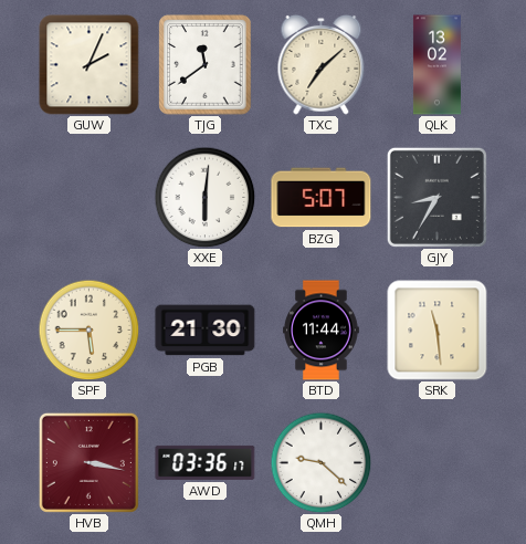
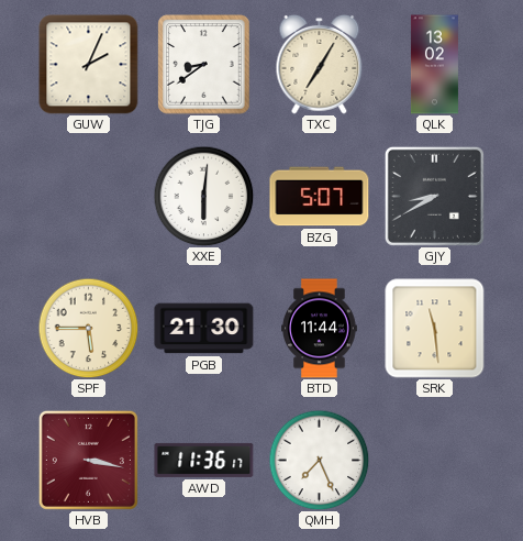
TJG: 11:39 -> 8:39
TXC: 7:08 -> 7:05
GJY: 8:35 -> 8:40
AWD: 03:36 -> 11:36
QMH: 9:22 -> 7:26
